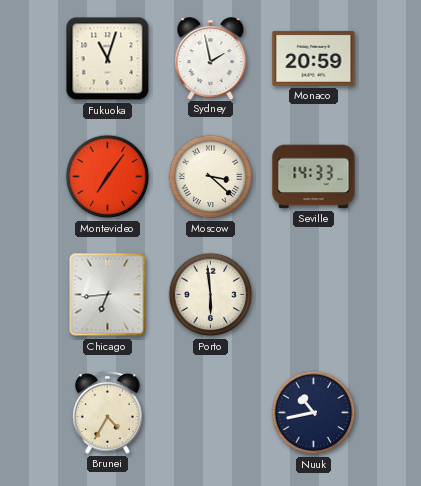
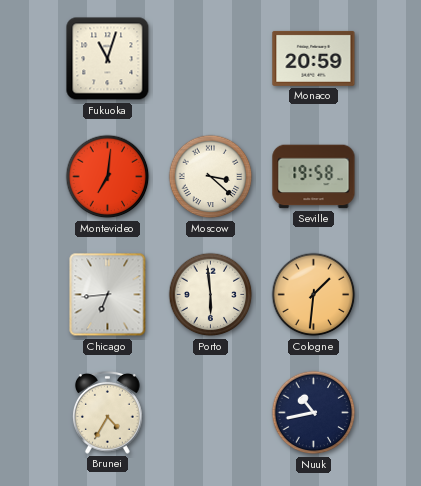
Sydney: 1:58 -> none
Montevideo: 7:06 -> 7:01
Seville: 14:33 -> 19:58
Cologne: none -> 1:31
